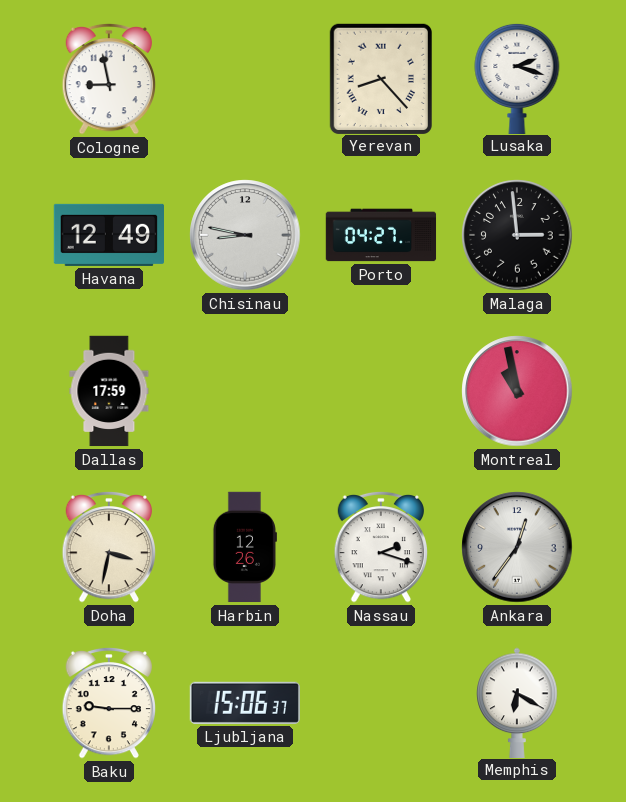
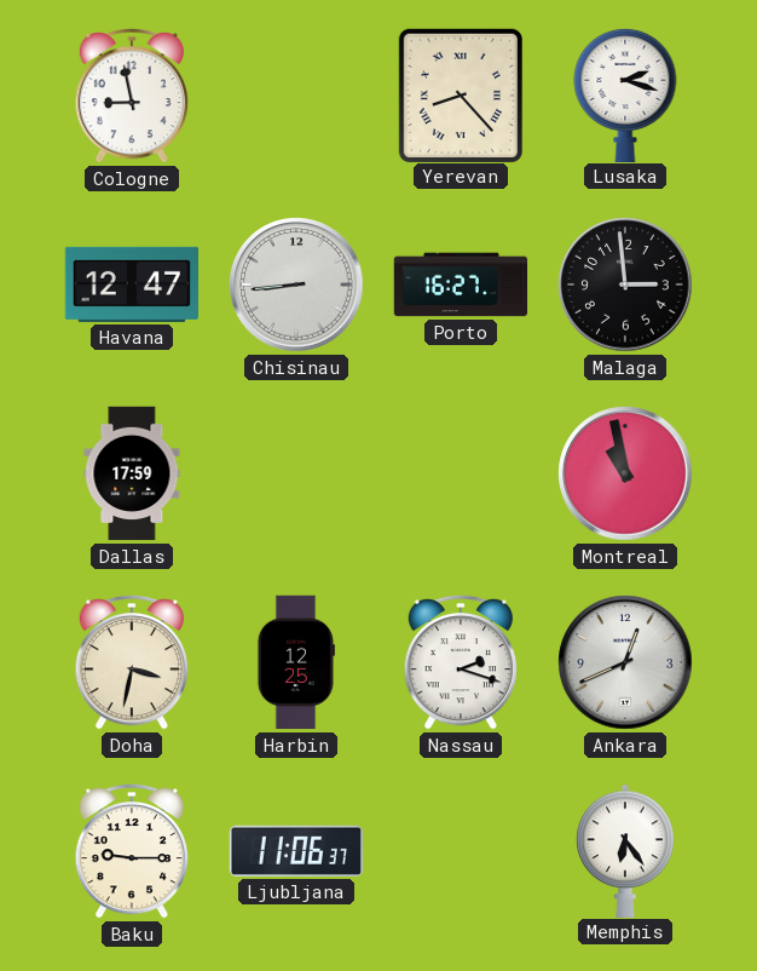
Havana: 12:49 -> 12:47
Chisinau: 8:47 -> 8:44
Porto: 04:27 -> 16:27
Harbin: 12:26 -> 12:25
Ankara: 12:36 -> 12:41
Ljubljana: 15:06 -> 11:06
Memphis: 6:20 -> 6:24
